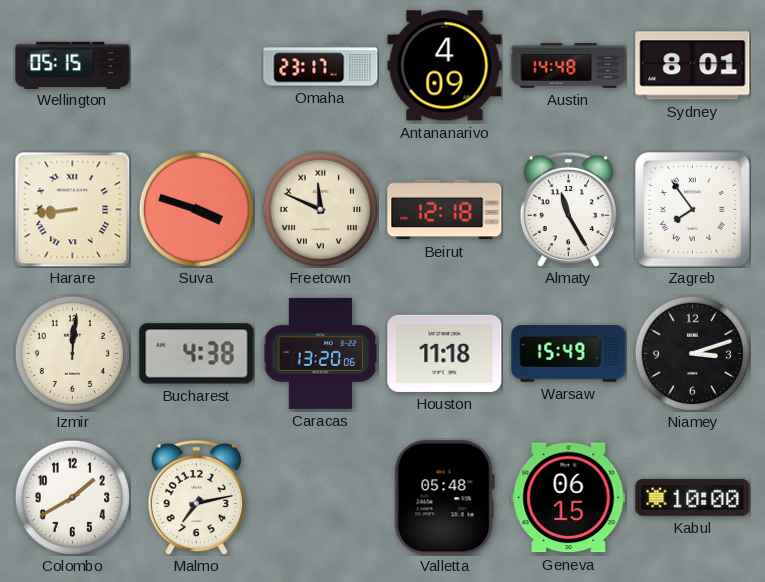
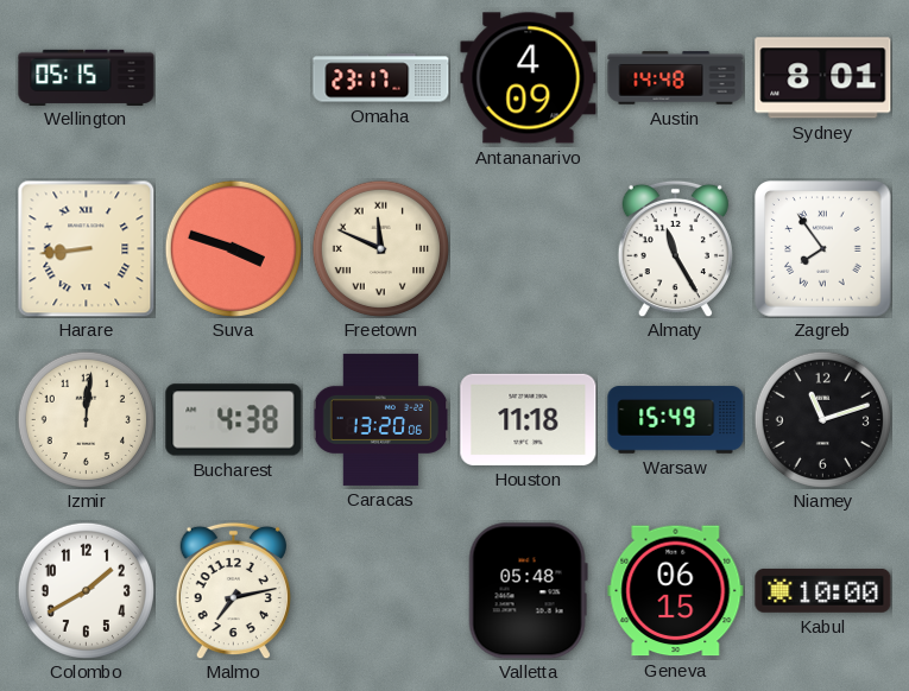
Beirut: 12:18 -> none
Niamey: 3:12 -> 11:12
